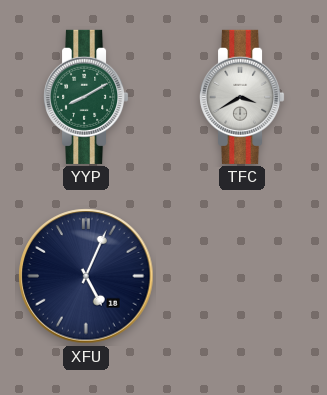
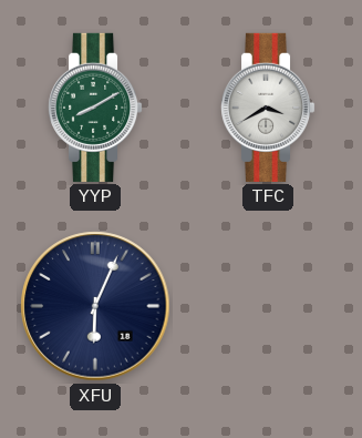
XFU: 5:04 -> 6:04
